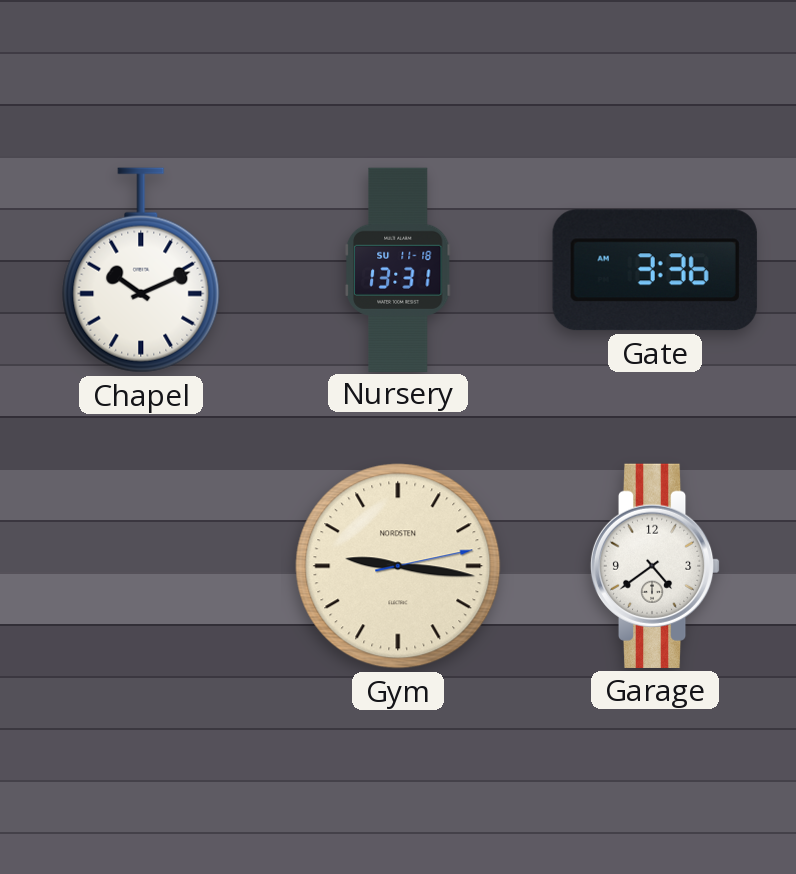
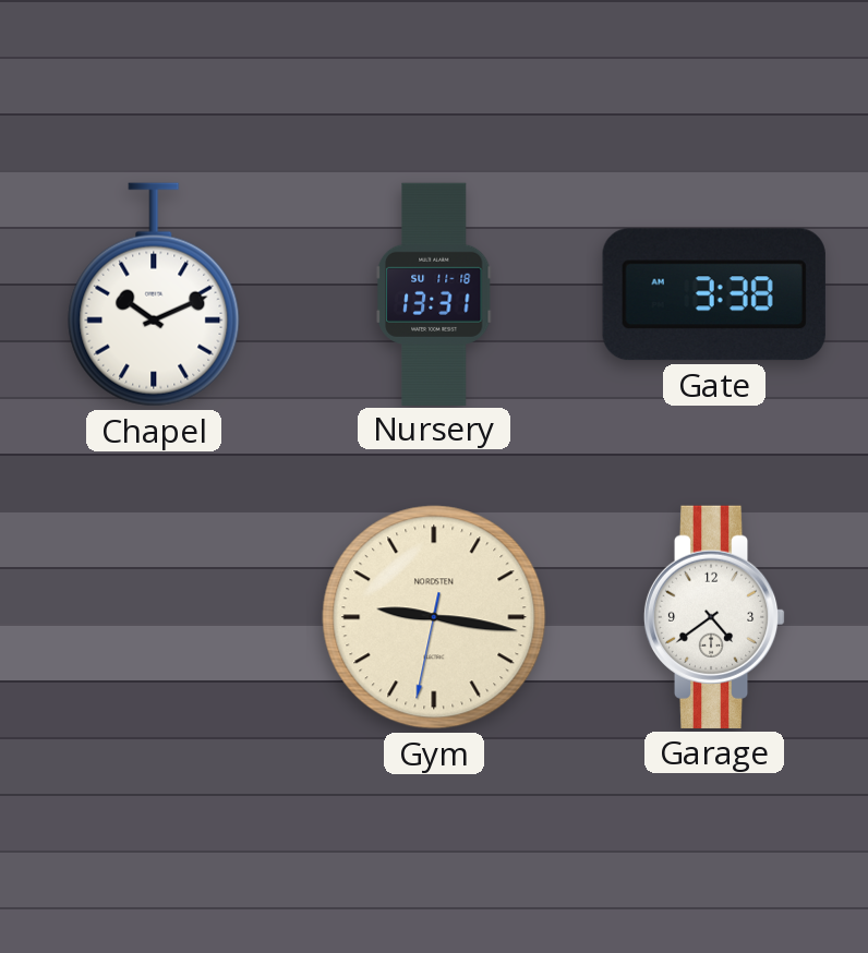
Gate: 3:36 -> 3:38
Gym: 9:16:13 -> 9:16:32
